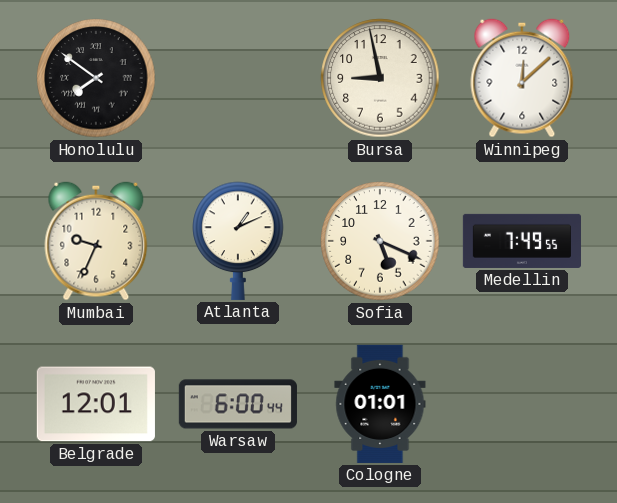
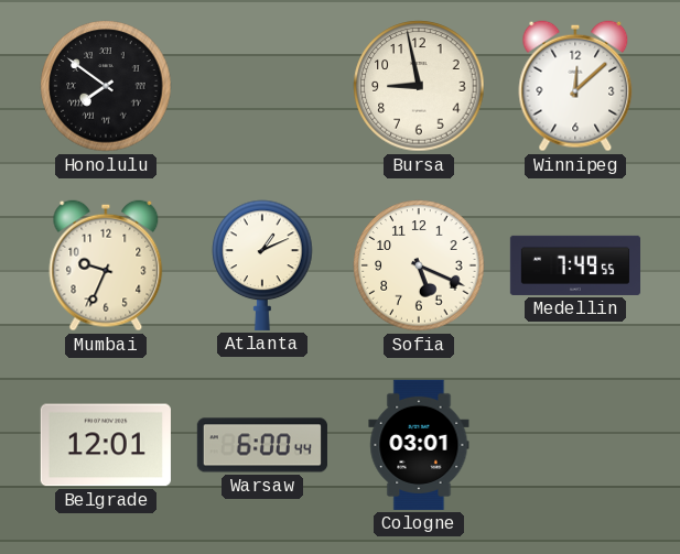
Cologne: 01:01 -> 03:01
